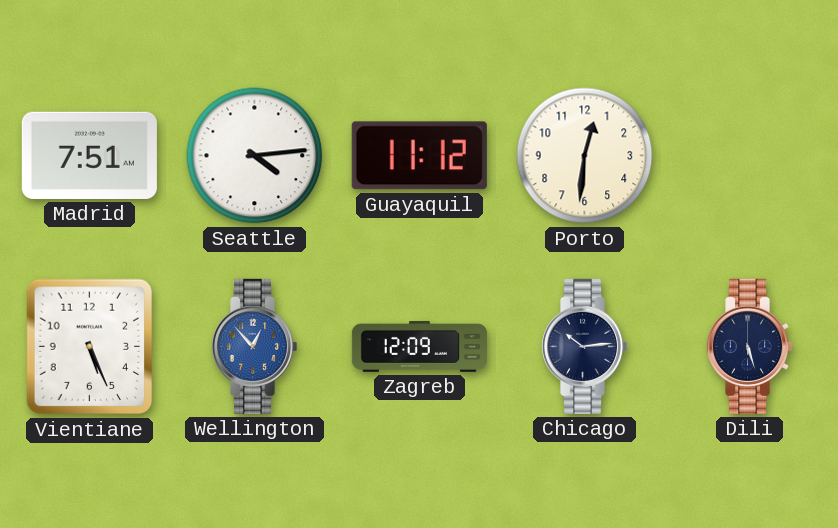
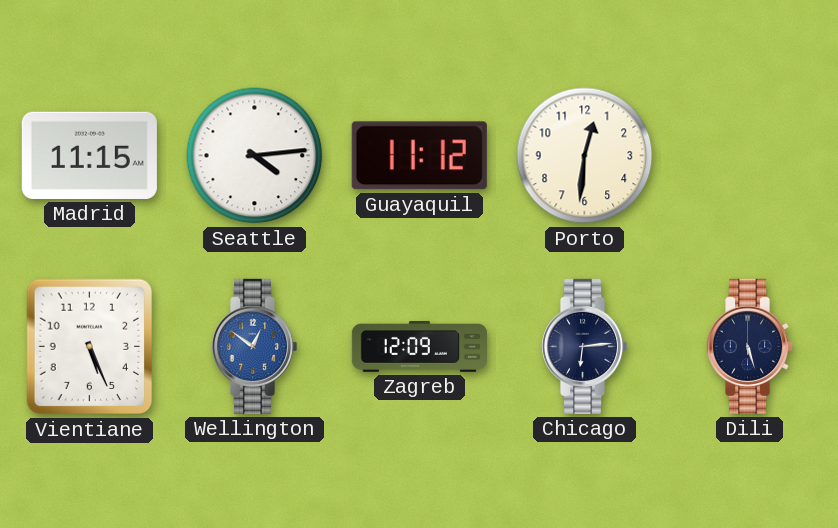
Madrid: 7:51 -> 11:15
Wellington: 12:53 -> 12:51
Chicago: 10:14 -> 6:14
